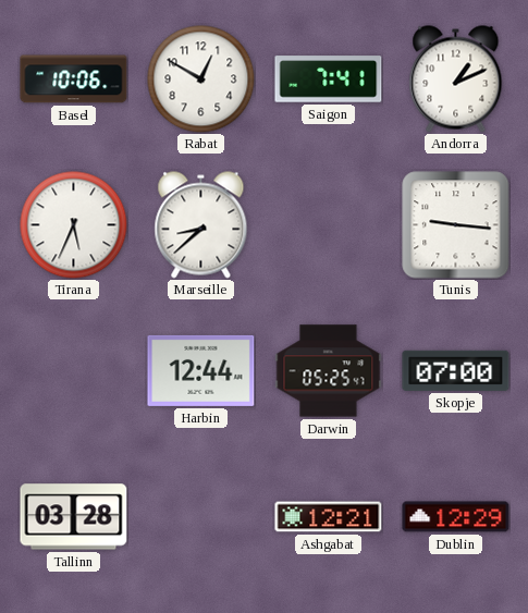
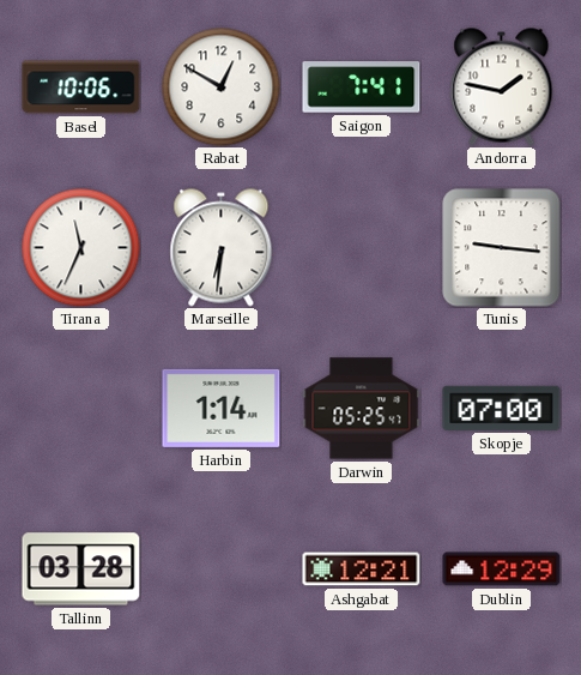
Andorra: 1:11 -> 1:47
Tirana: 5:34 -> 11:34
Marseille: 8:38 -> 6:31
Harbin: 12:44 -> 1:14
